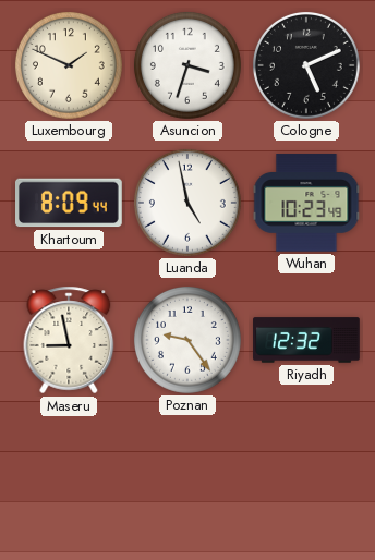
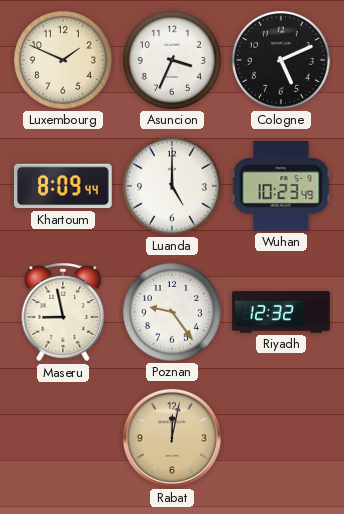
Asuncion: 3:33 -> 3:34
Luanda: 4:58 -> 5:00
Rabat: none -> 12:02
